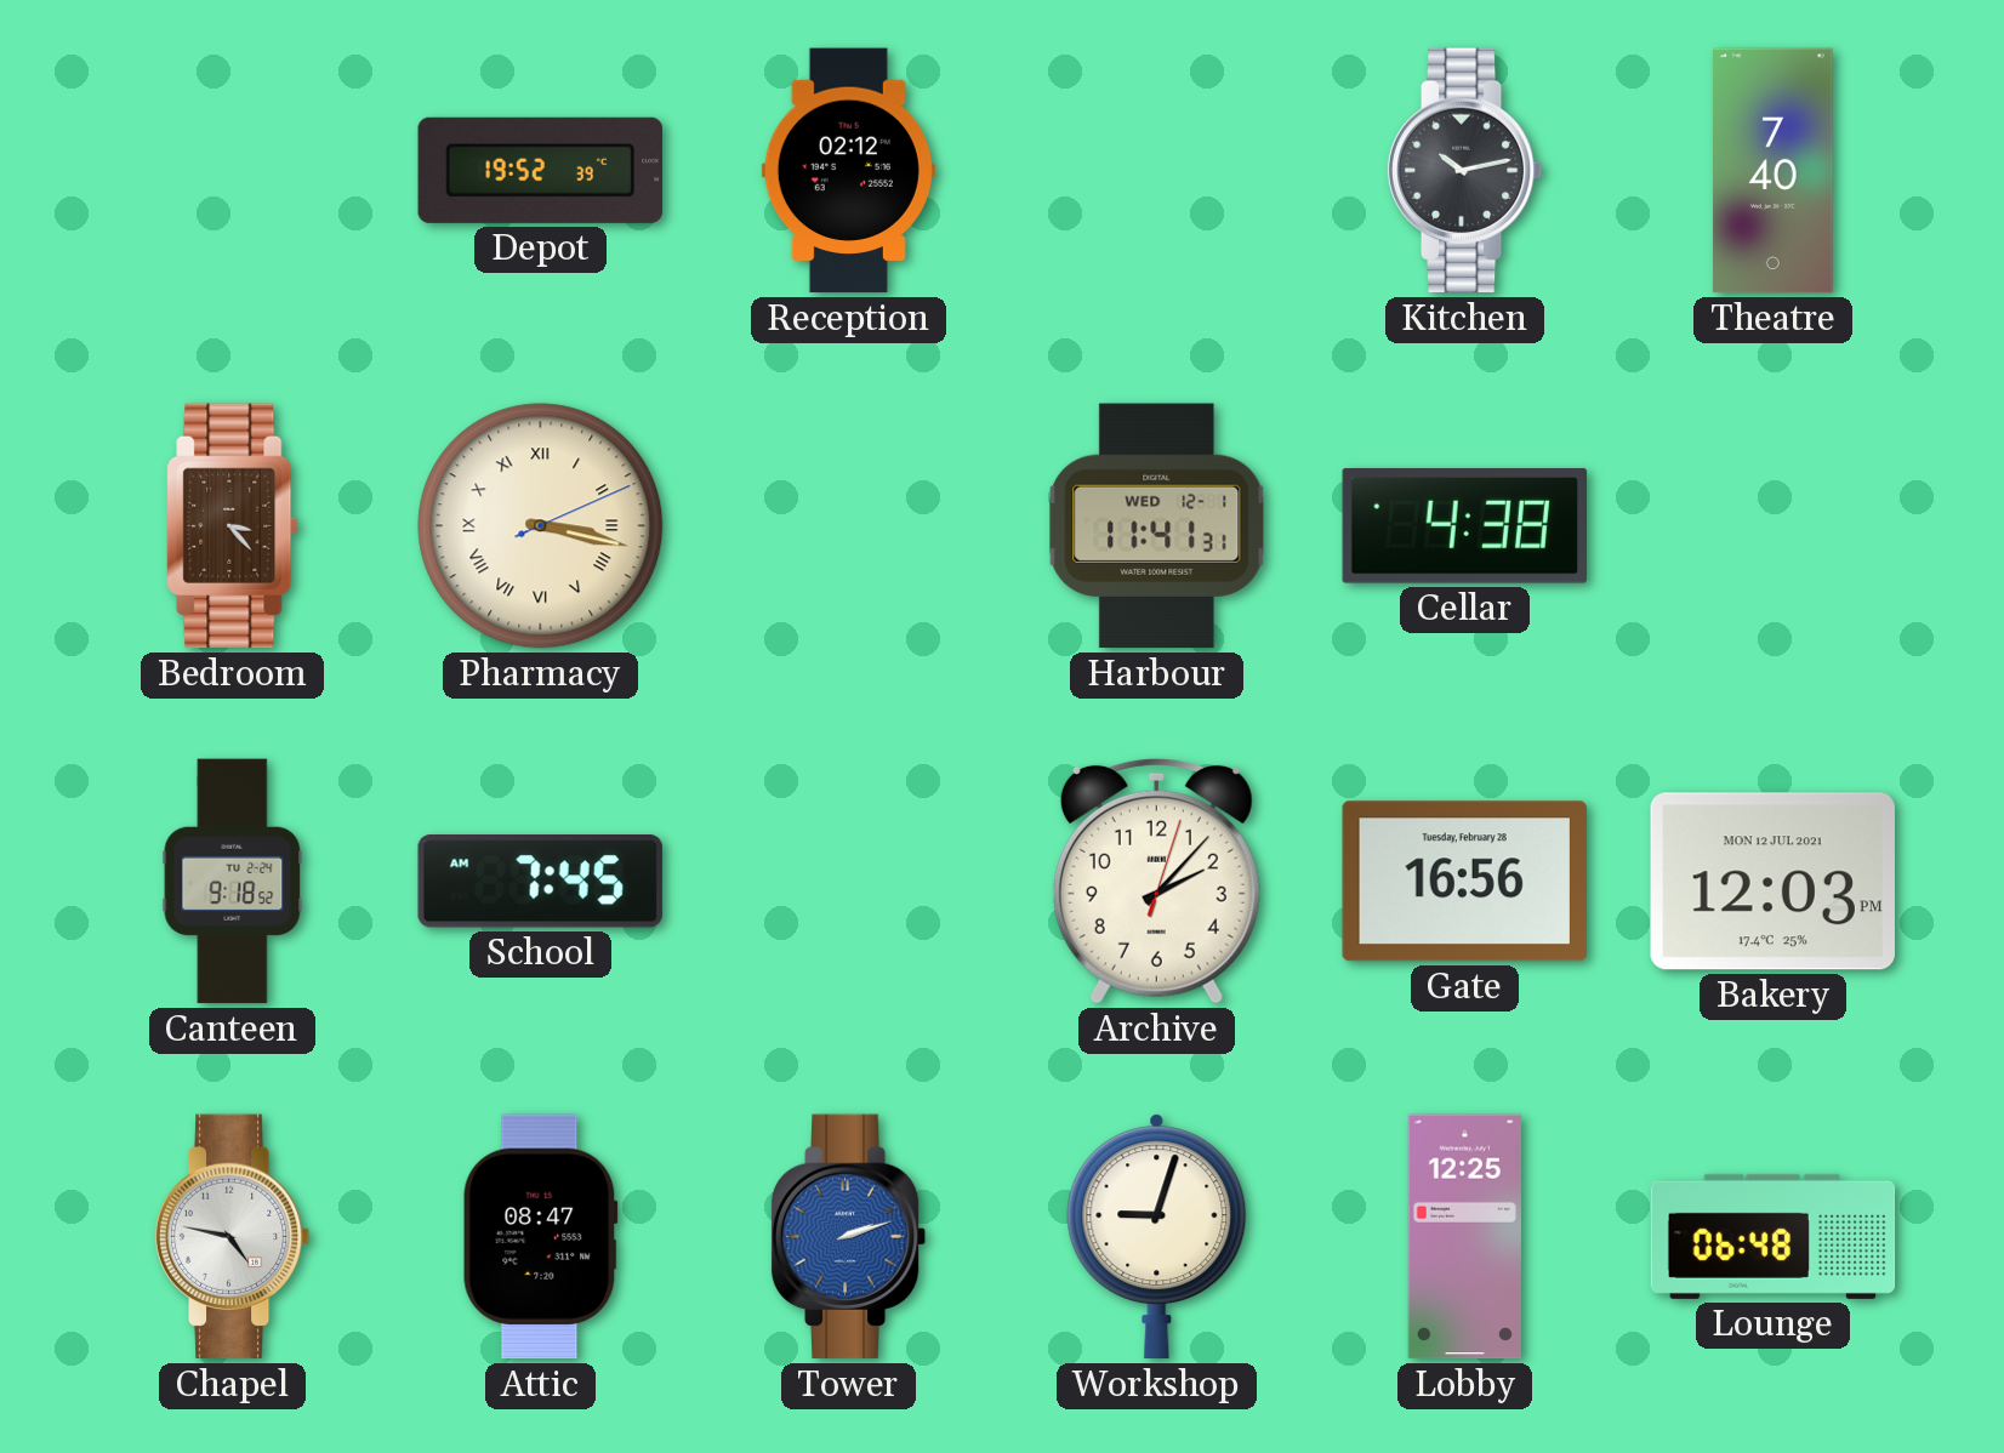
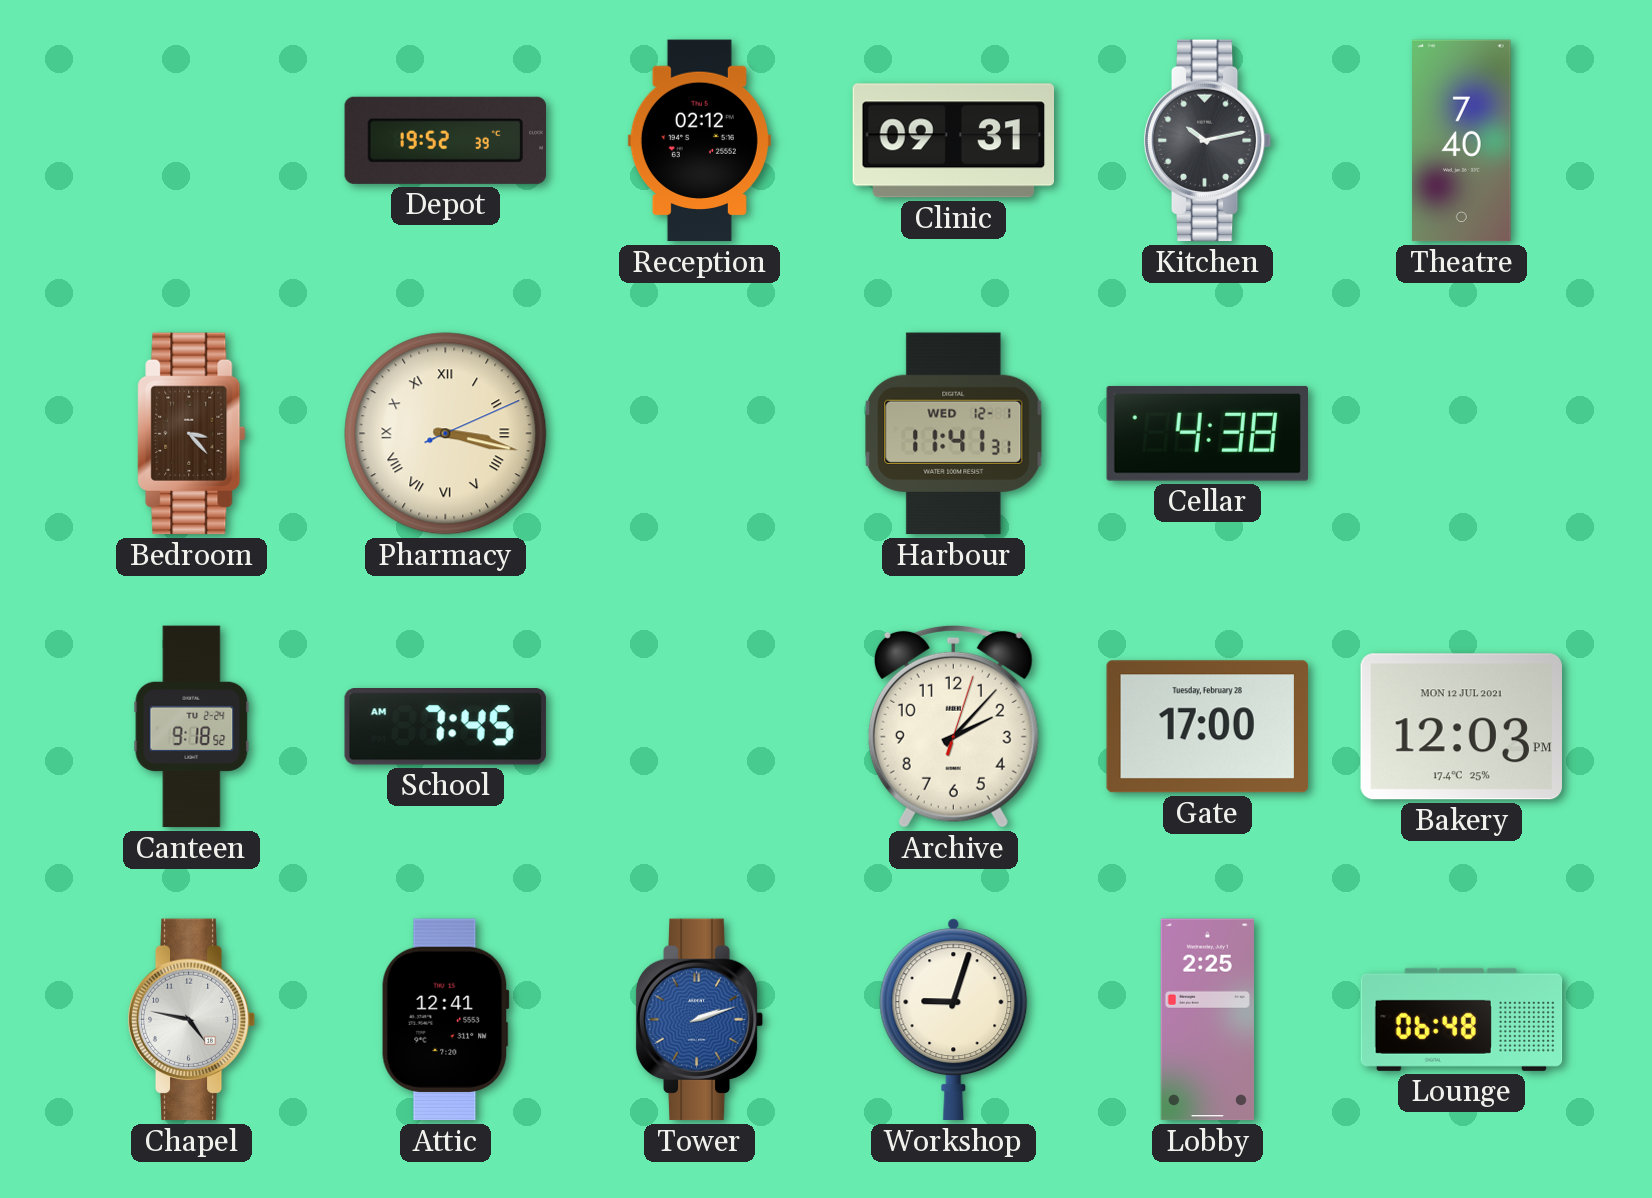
Clinic: none -> 09:31
Gate: 16:56 -> 17:00
Attic: 08:47 -> 12:41
Lobby: 12:25 -> 2:25
